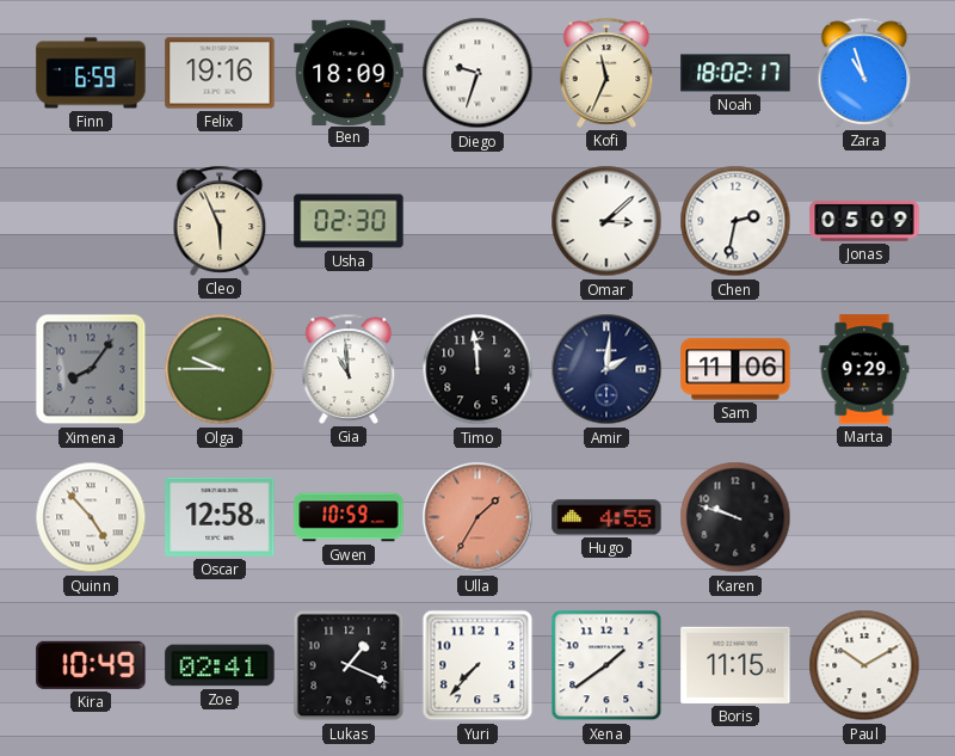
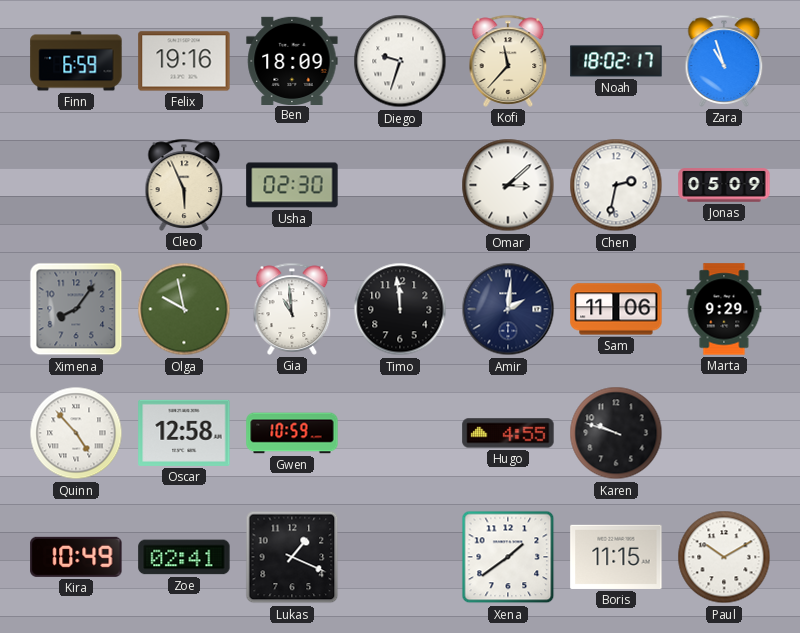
Kofi: 11:34 -> 11:37
Olga: 9:45 -> 9:58
Ulla: 1:35 -> none
Yuri: 7:37 -> none
